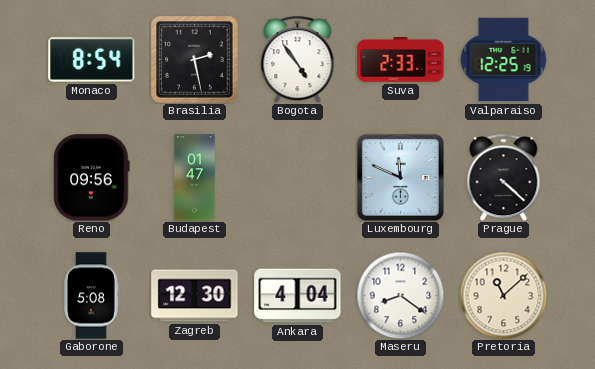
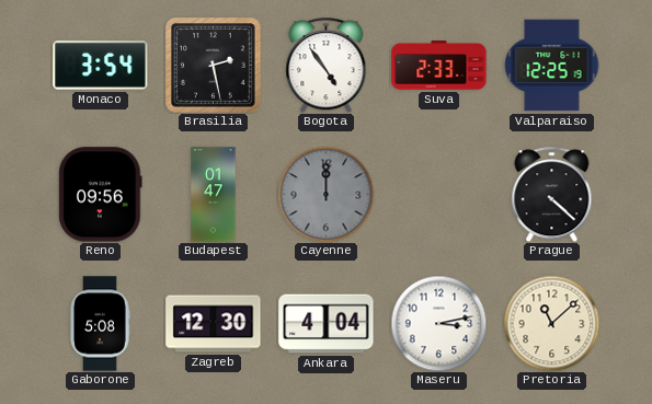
Monaco: 8:54 -> 3:54
Cayenne: none -> 12:00
Luxembourg: 11:49 -> none
Maseru: 8:21 -> 3:13
